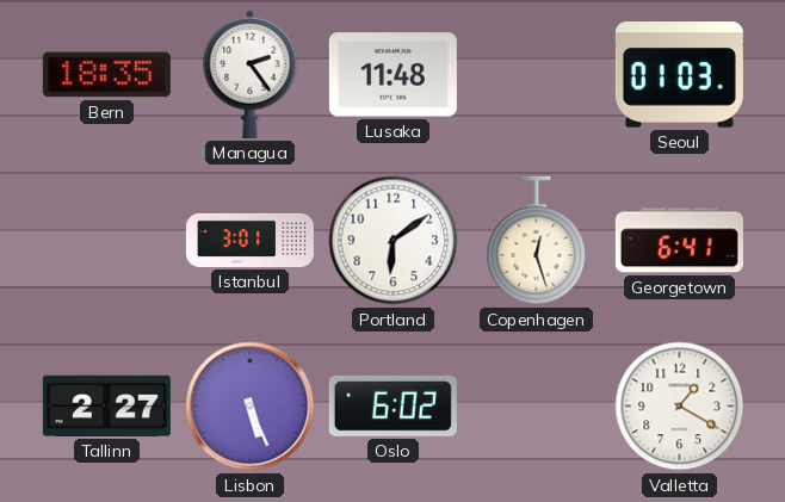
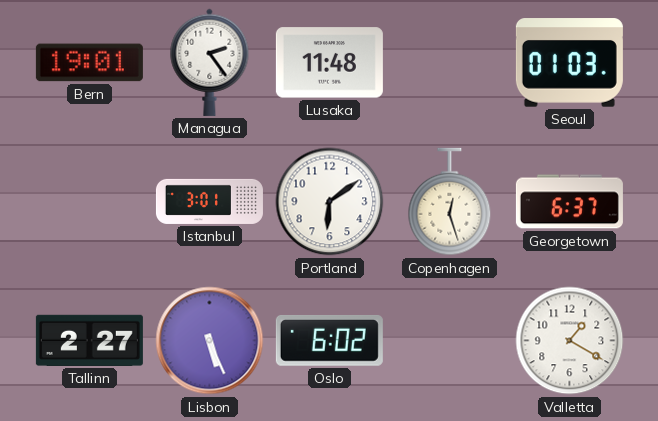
Bern: 18:35 -> 19:01
Georgetown: 6:41 -> 6:37
